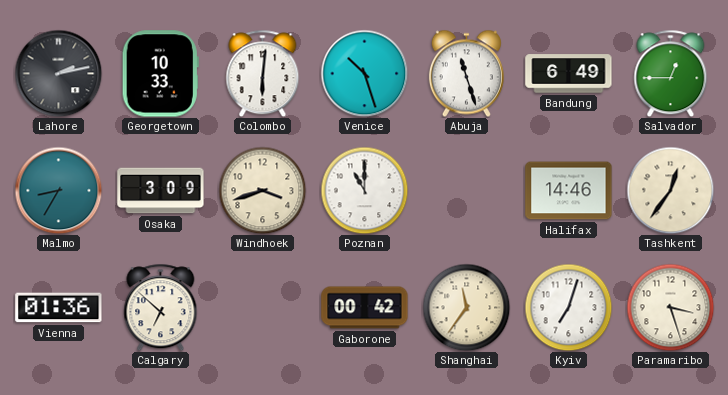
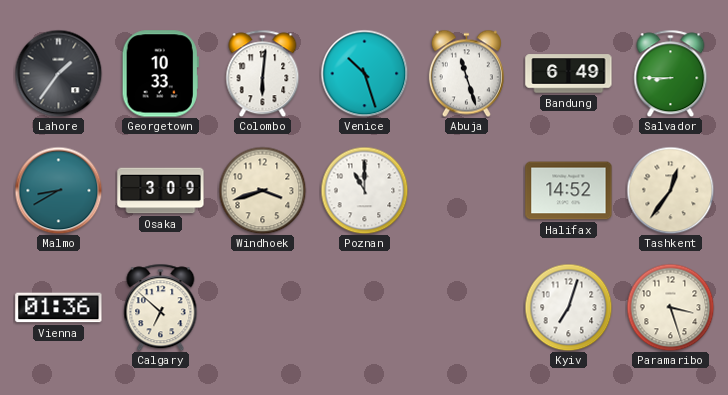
Lahore: 2:13 -> 1:36
Salvador: 12:45 -> 8:45
Malmo: 8:35 -> 8:40
Halifax: 14:46 -> 14:52
Gaborone: 00:42 -> none
Shanghai: 11:36 -> none
